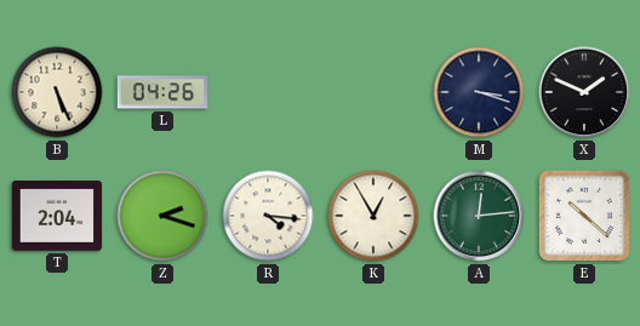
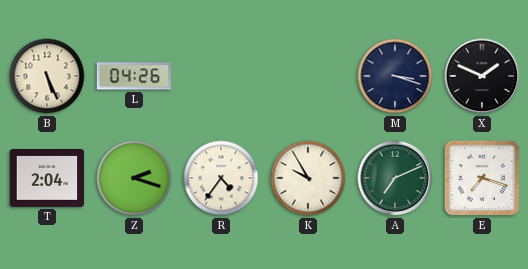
R: 4:16 -> 4:36
K: 12:55 -> 9:55
A: 12:14 -> 7:11
E: 10:22 -> 7:18
